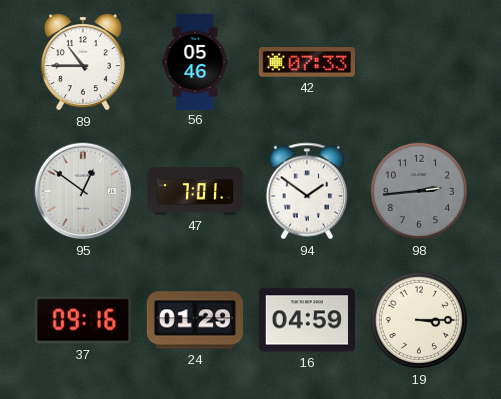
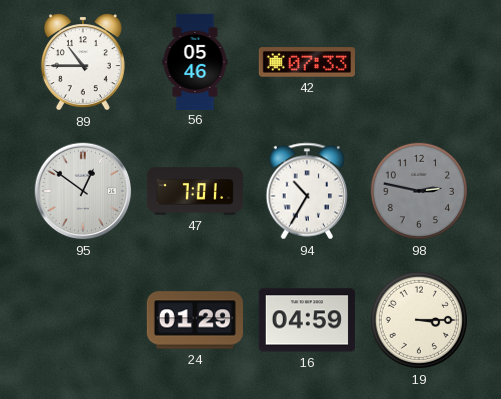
94: 1:51 -> 10:35
98: 2:44 -> 2:47
37: 09:16 -> none
